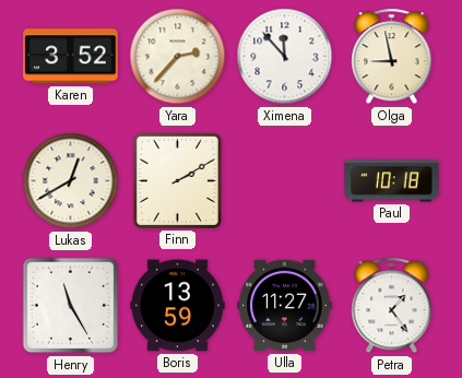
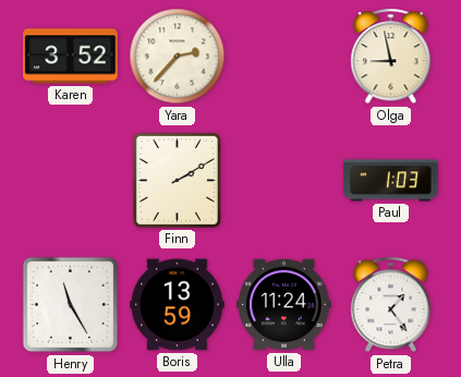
Ximena: 11:53 -> none
Lukas: 12:40 -> none
Paul: 10:18 -> 1:03
Ulla: 11:27 -> 11:24
